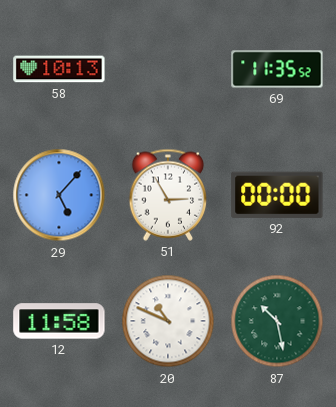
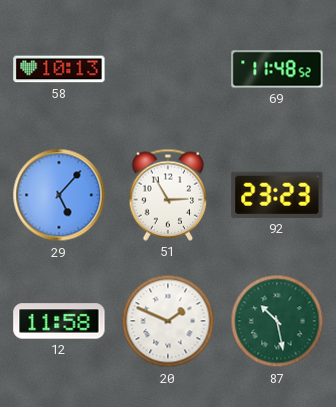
69: 11:35 -> 11:48
92: 00:00 -> 23:23
20: 10:49 -> 1:49
